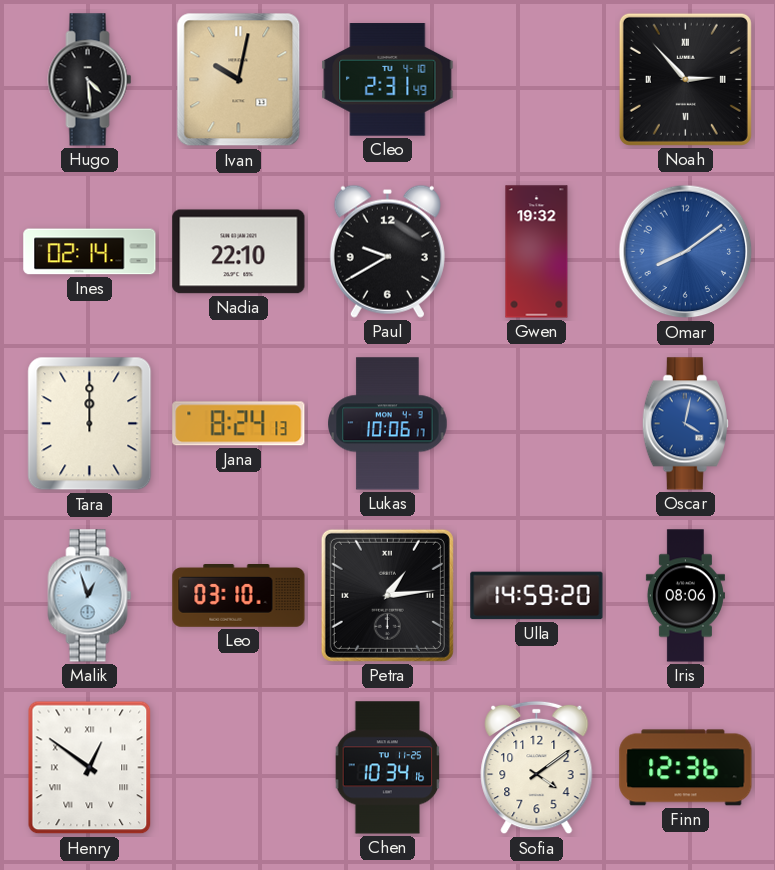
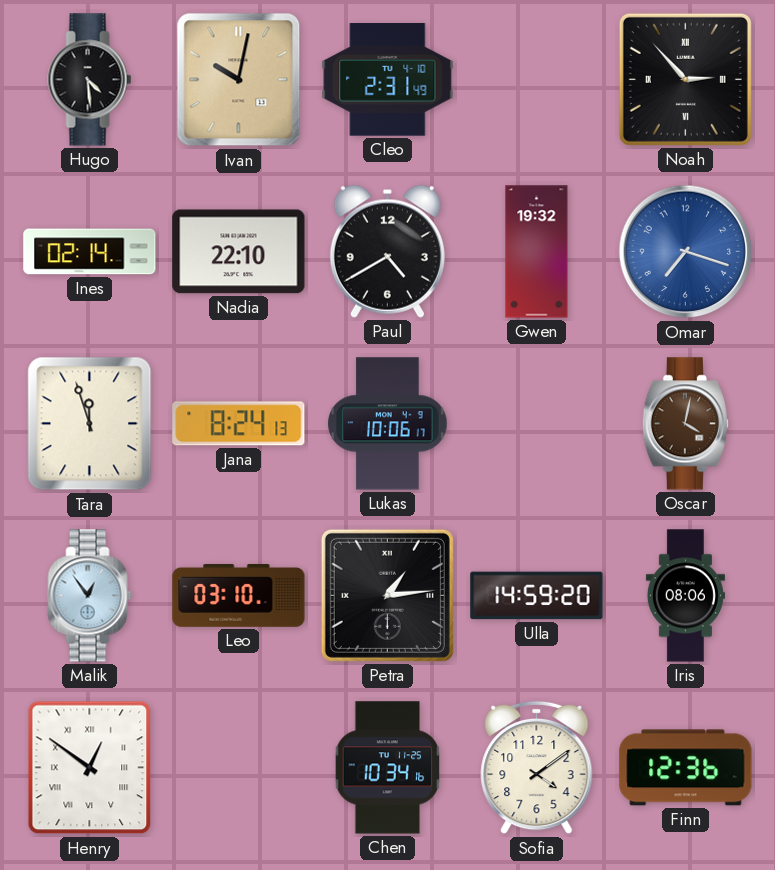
Paul: 9:40 -> 4:40
Omar: 8:09 -> 7:18
Tara: 12:00 -> 11:57
Oscar dial: blue -> brown
Malik: 12:57 -> 12:54
